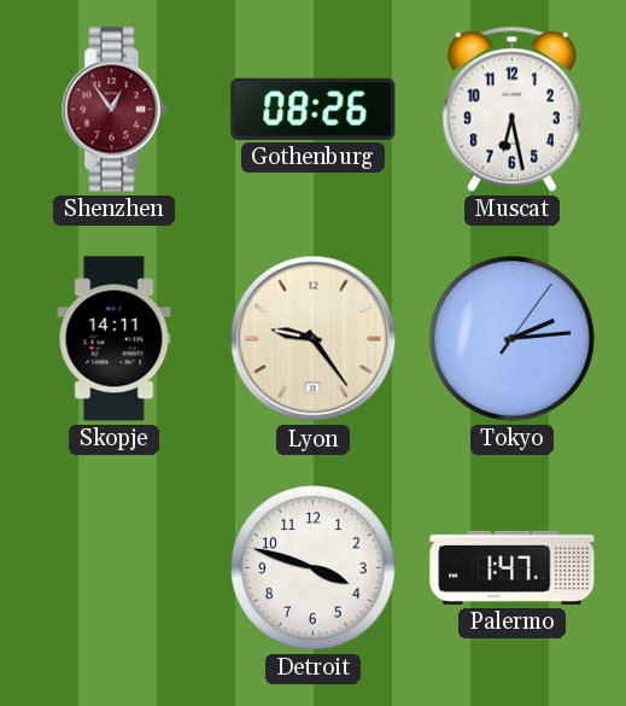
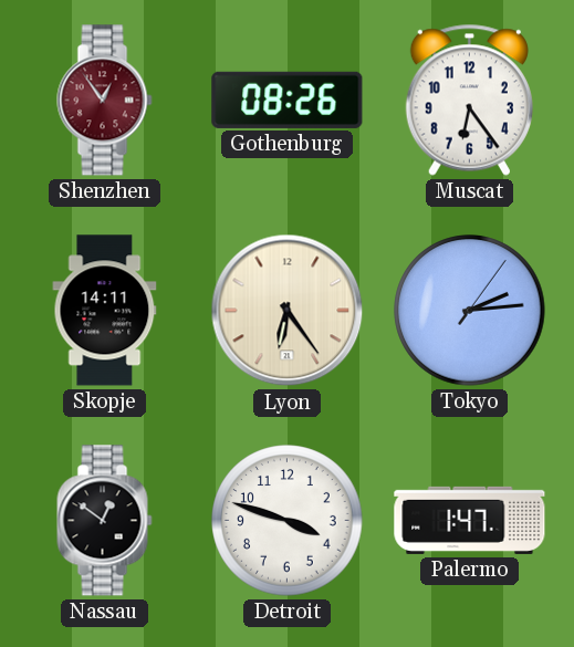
Muscat: 6:28 -> 6:24
Lyon: 9:24 -> 6:24
Nassau: none -> 12:51
